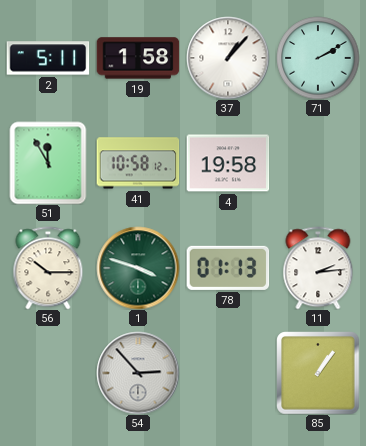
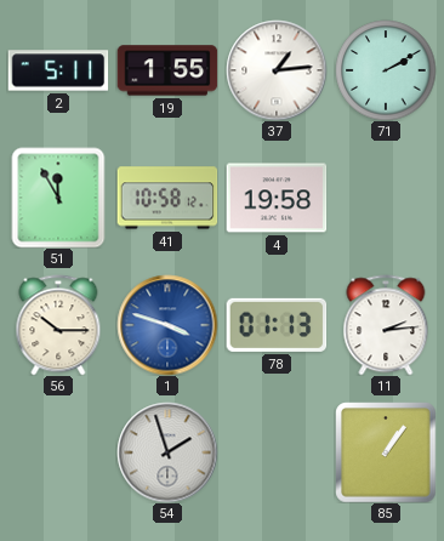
19: 1:58 -> 1:55
37: 1:07 -> 1:14
1 dial: green -> blue
54: 2:53 -> 1:57
